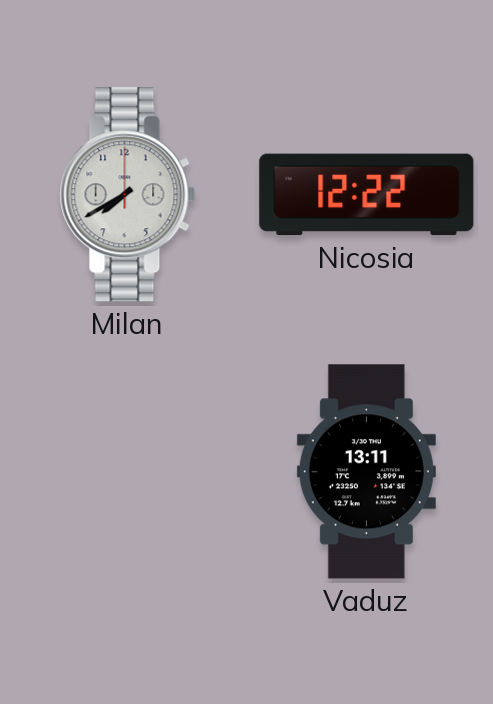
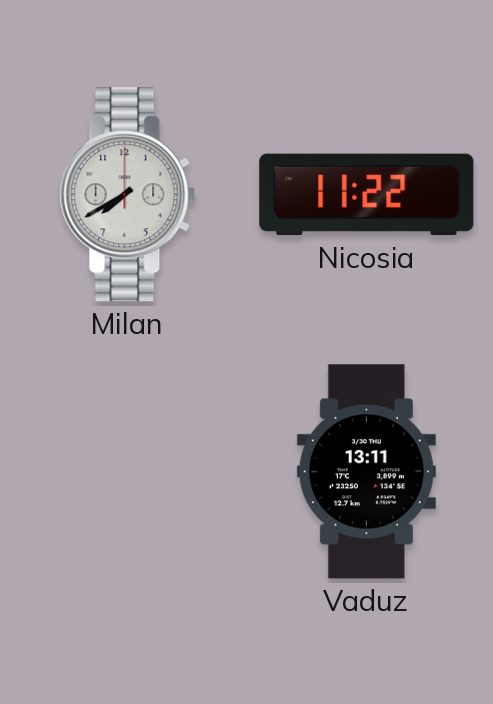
Nicosia: 12:22 -> 11:22
